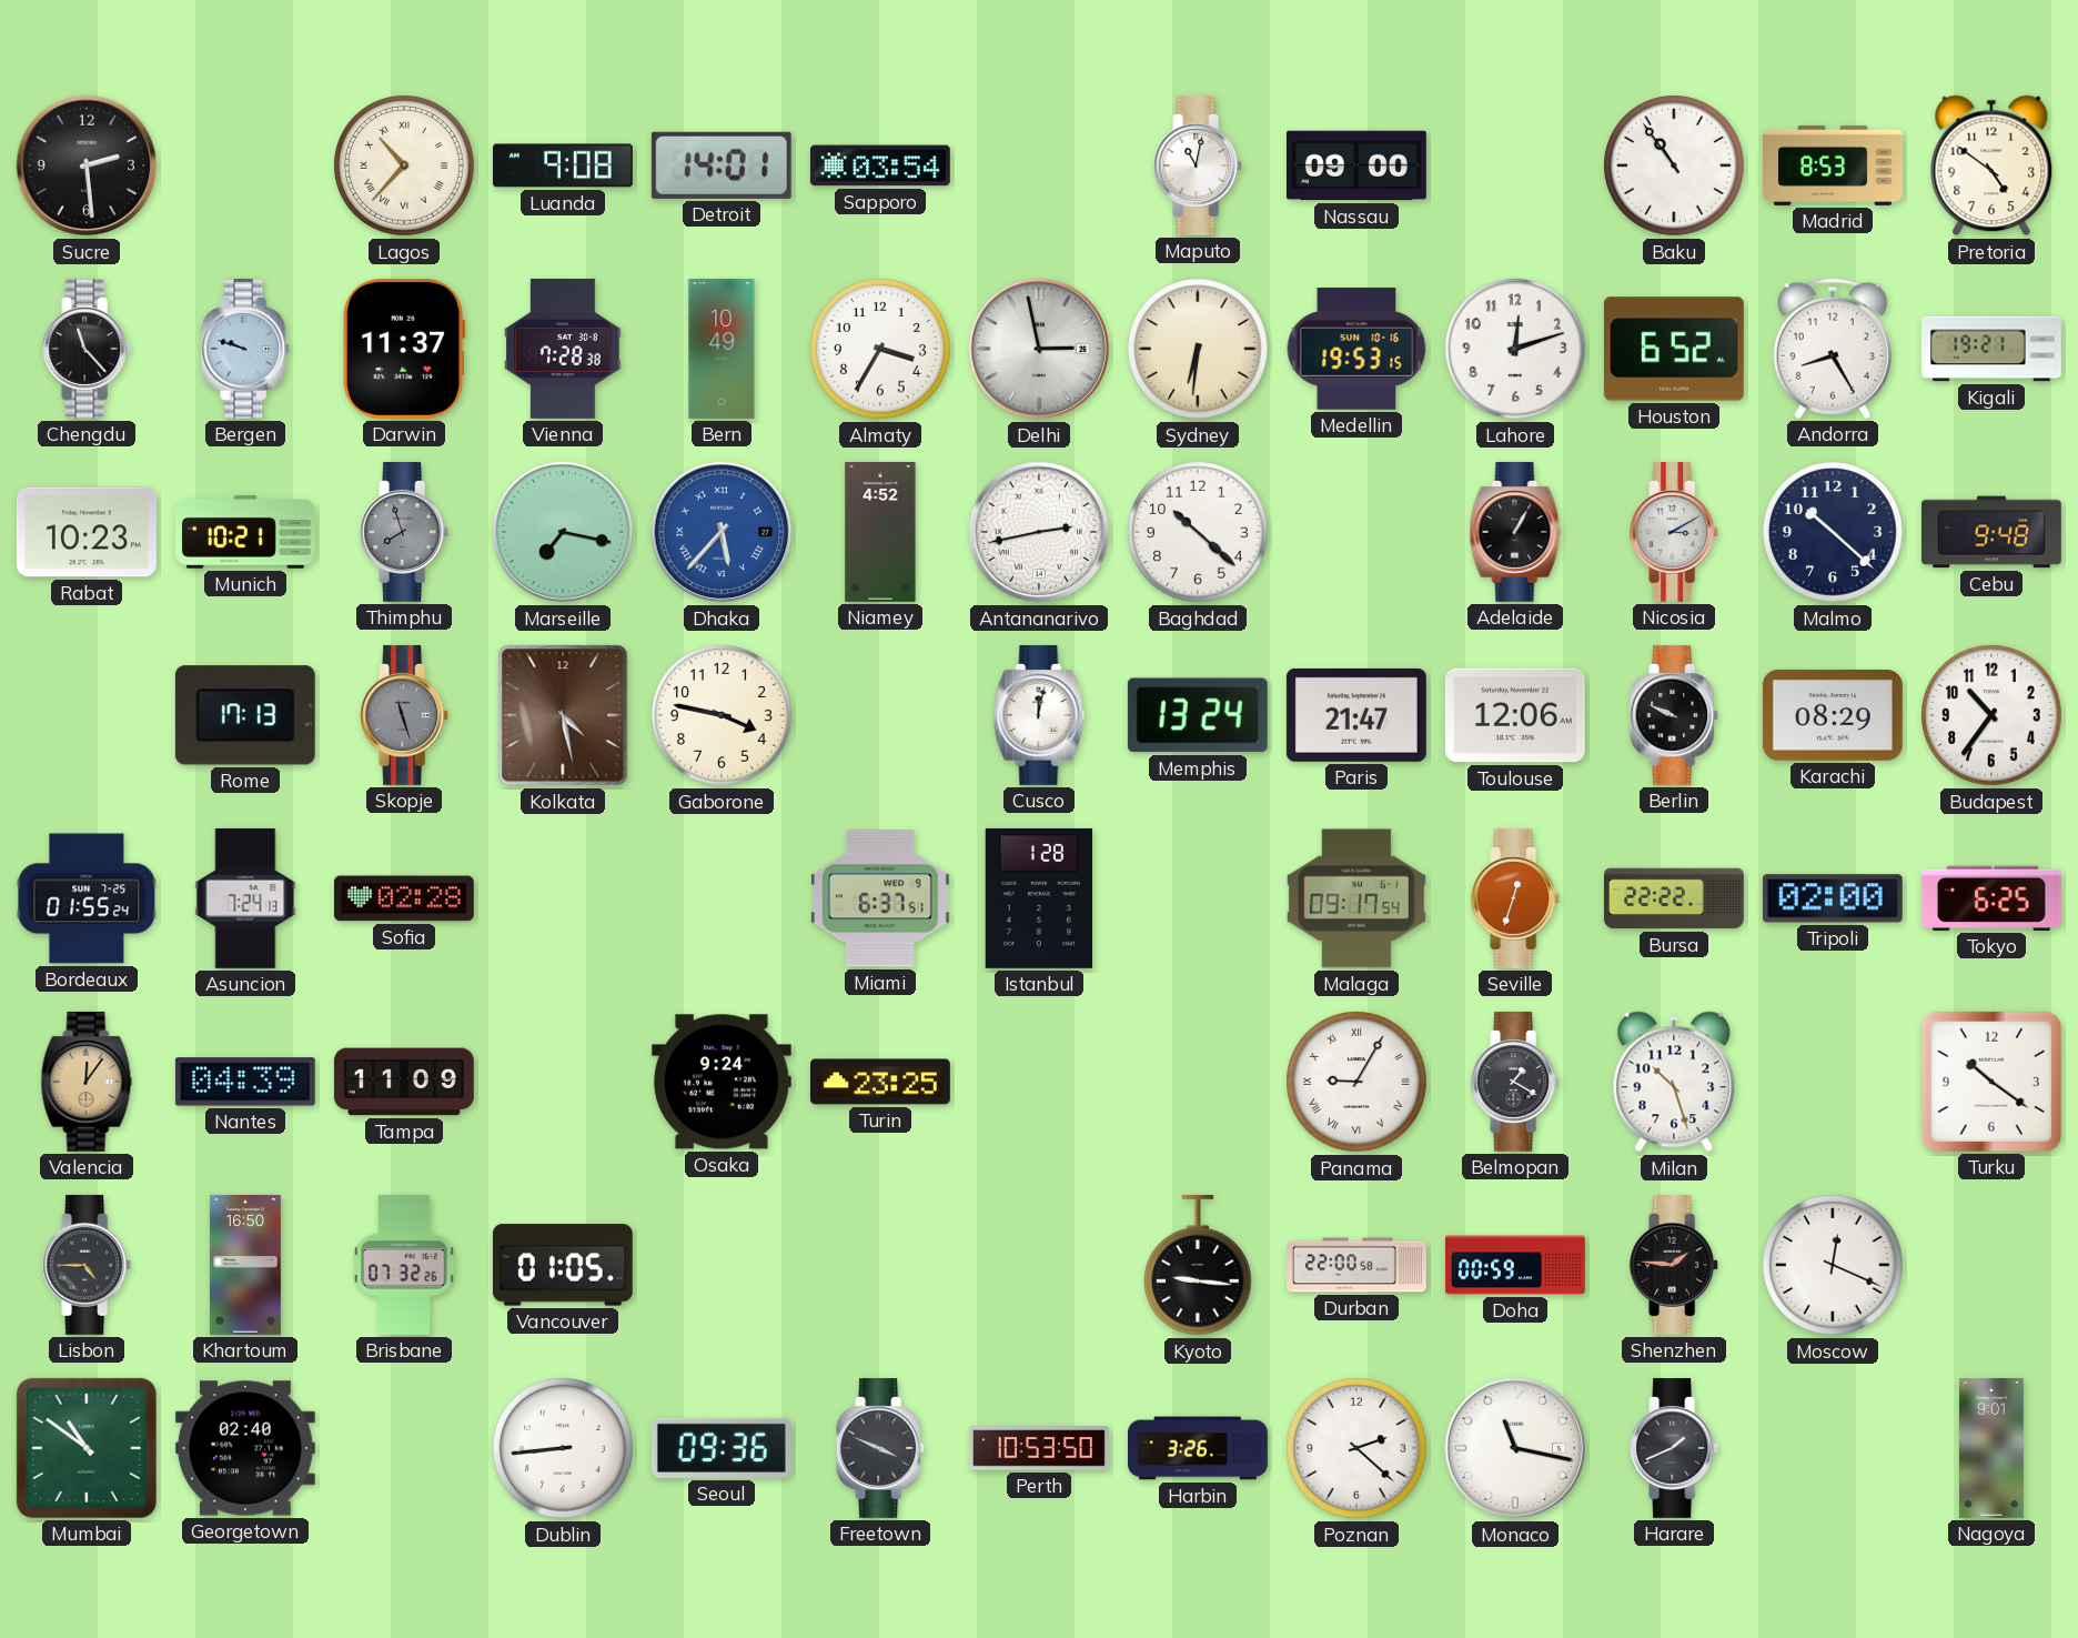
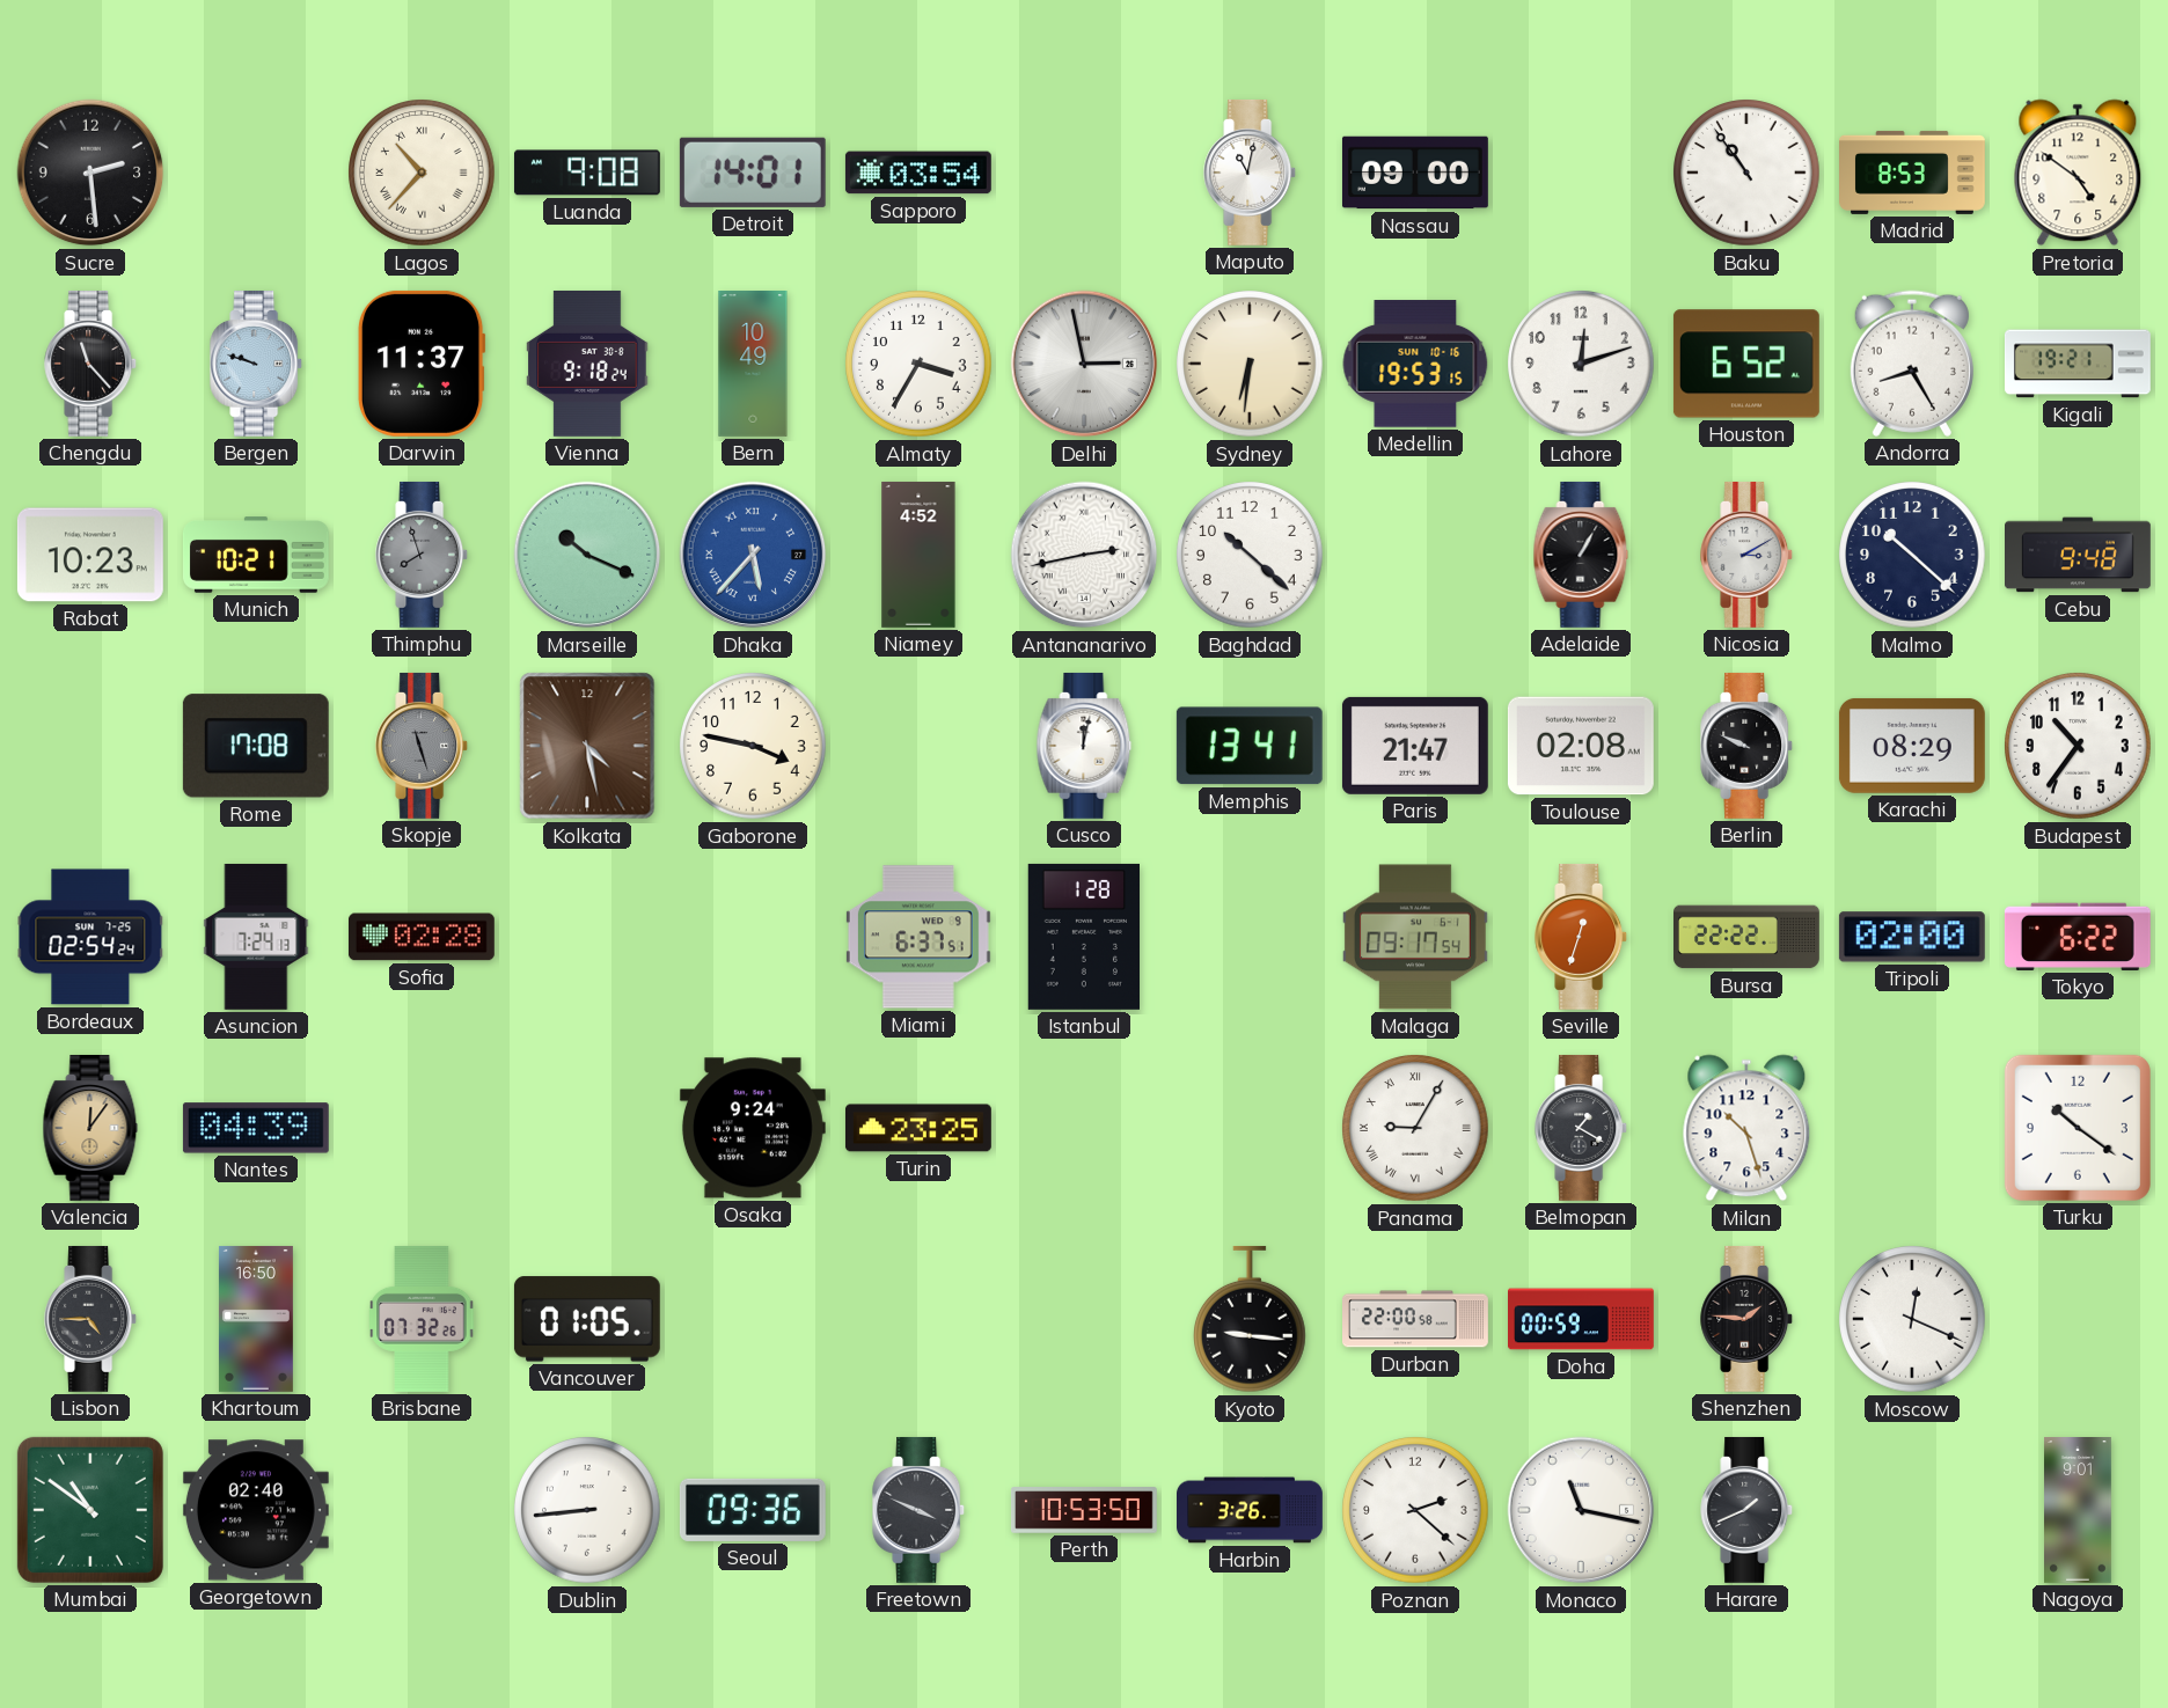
Vienna: 7:28 -> 9:18
Marseille: 7:17 -> 10:19
Rome: 17:13 -> 17:08
Memphis: 13:24 -> 13:41
Toulouse: 12:06 -> 02:08
Bordeaux: 01:55 -> 02:54
Tokyo: 6:25 -> 6:22
Tampa: 11:09 -> none
